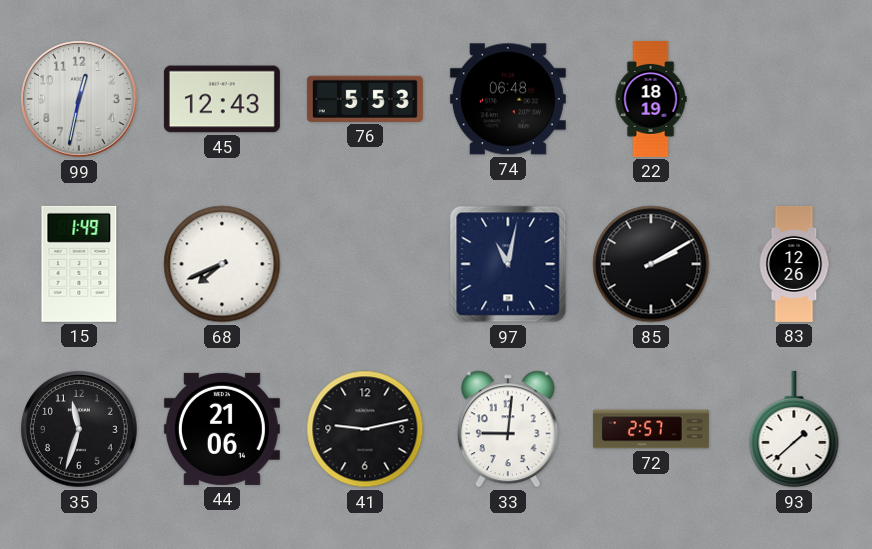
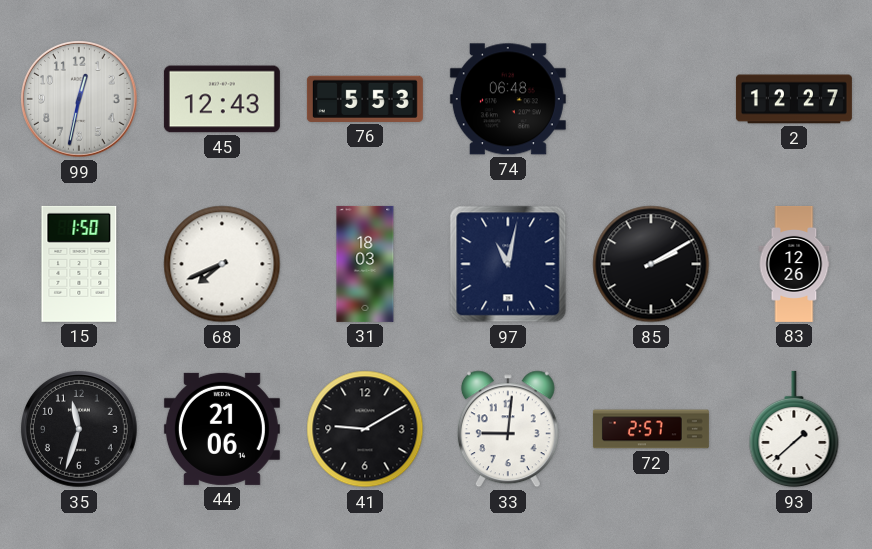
22: 18:19 -> none
2: none -> 12:27
15: 1:49 -> 1:50
31: none -> 18:03
41: 9:13 -> 9:10
